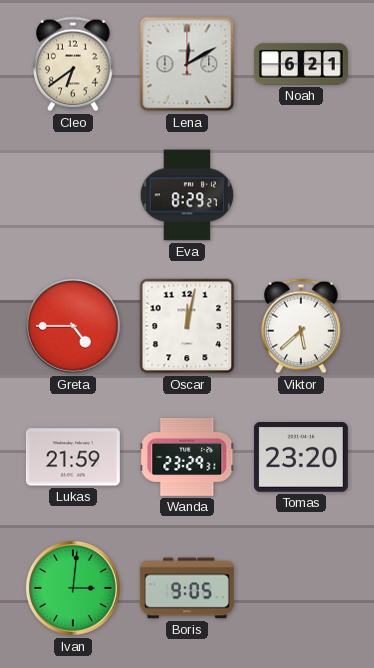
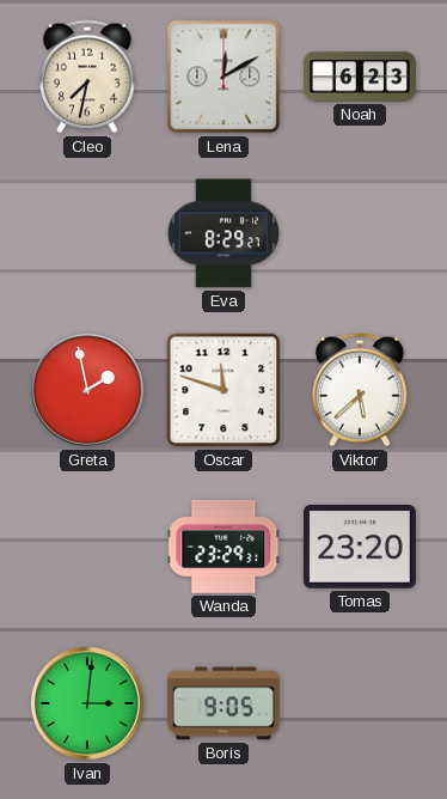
Cleo: 6:39 -> 7:32
Noah: 6:21 -> 6:23
Greta: 4:45 -> 1:58
Oscar: 12:02 -> 11:48
Lukas: 21:59 -> none
